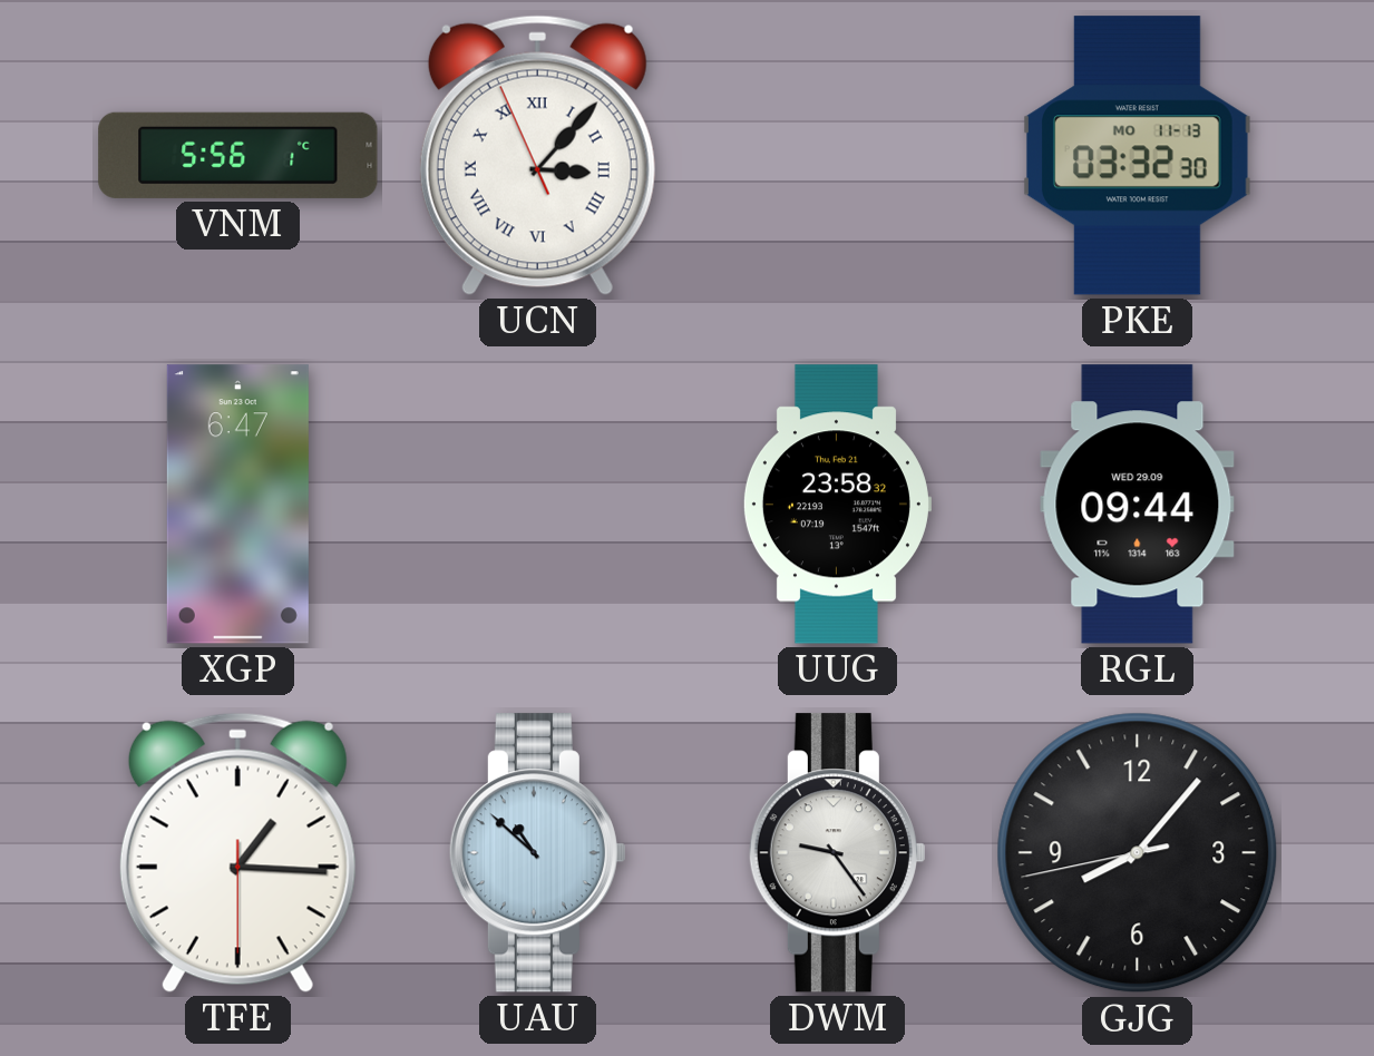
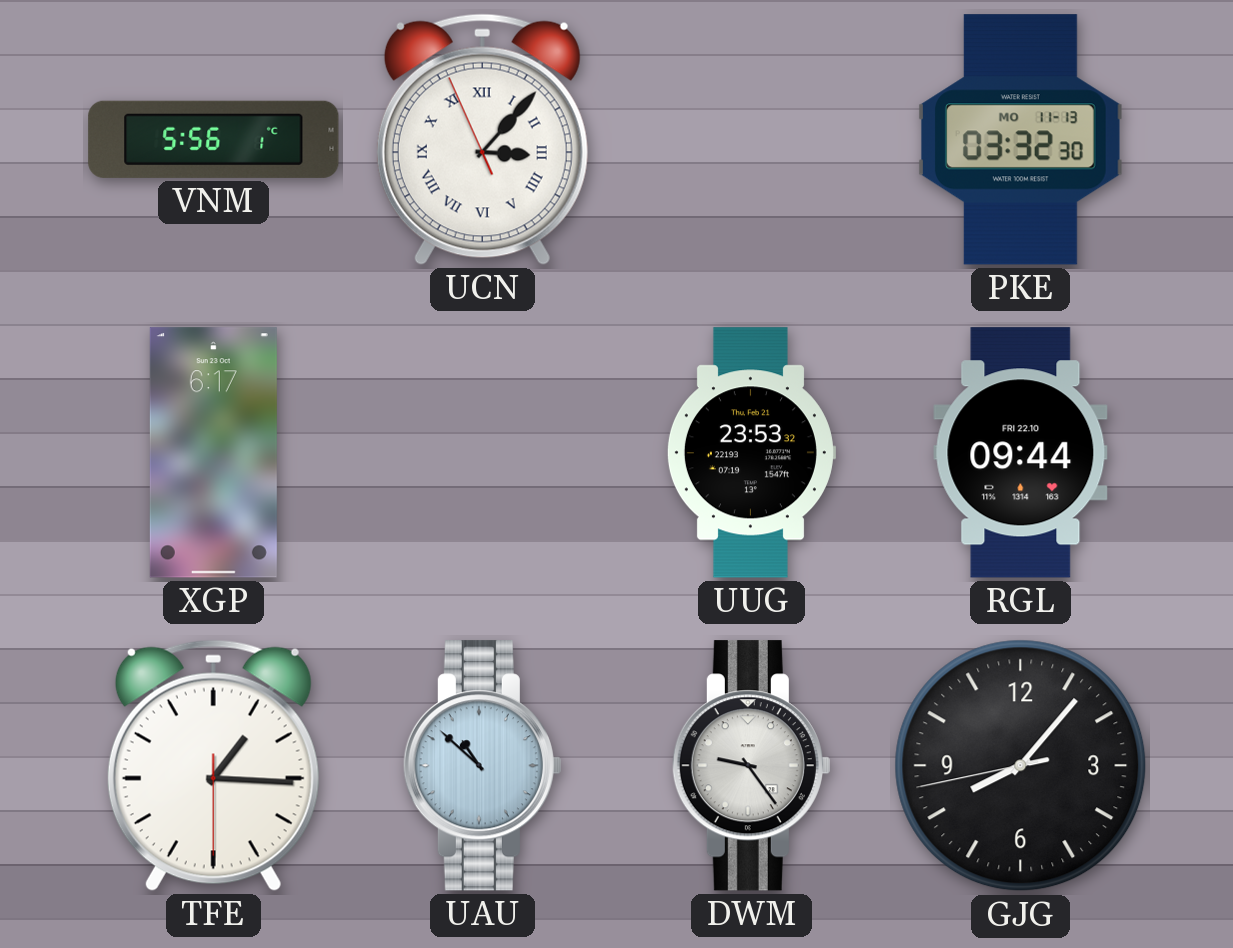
XGP: 6:47 -> 6:17
UUG: 23:58 -> 23:53
RGL date: WED 29.09 -> FRI 22.10
